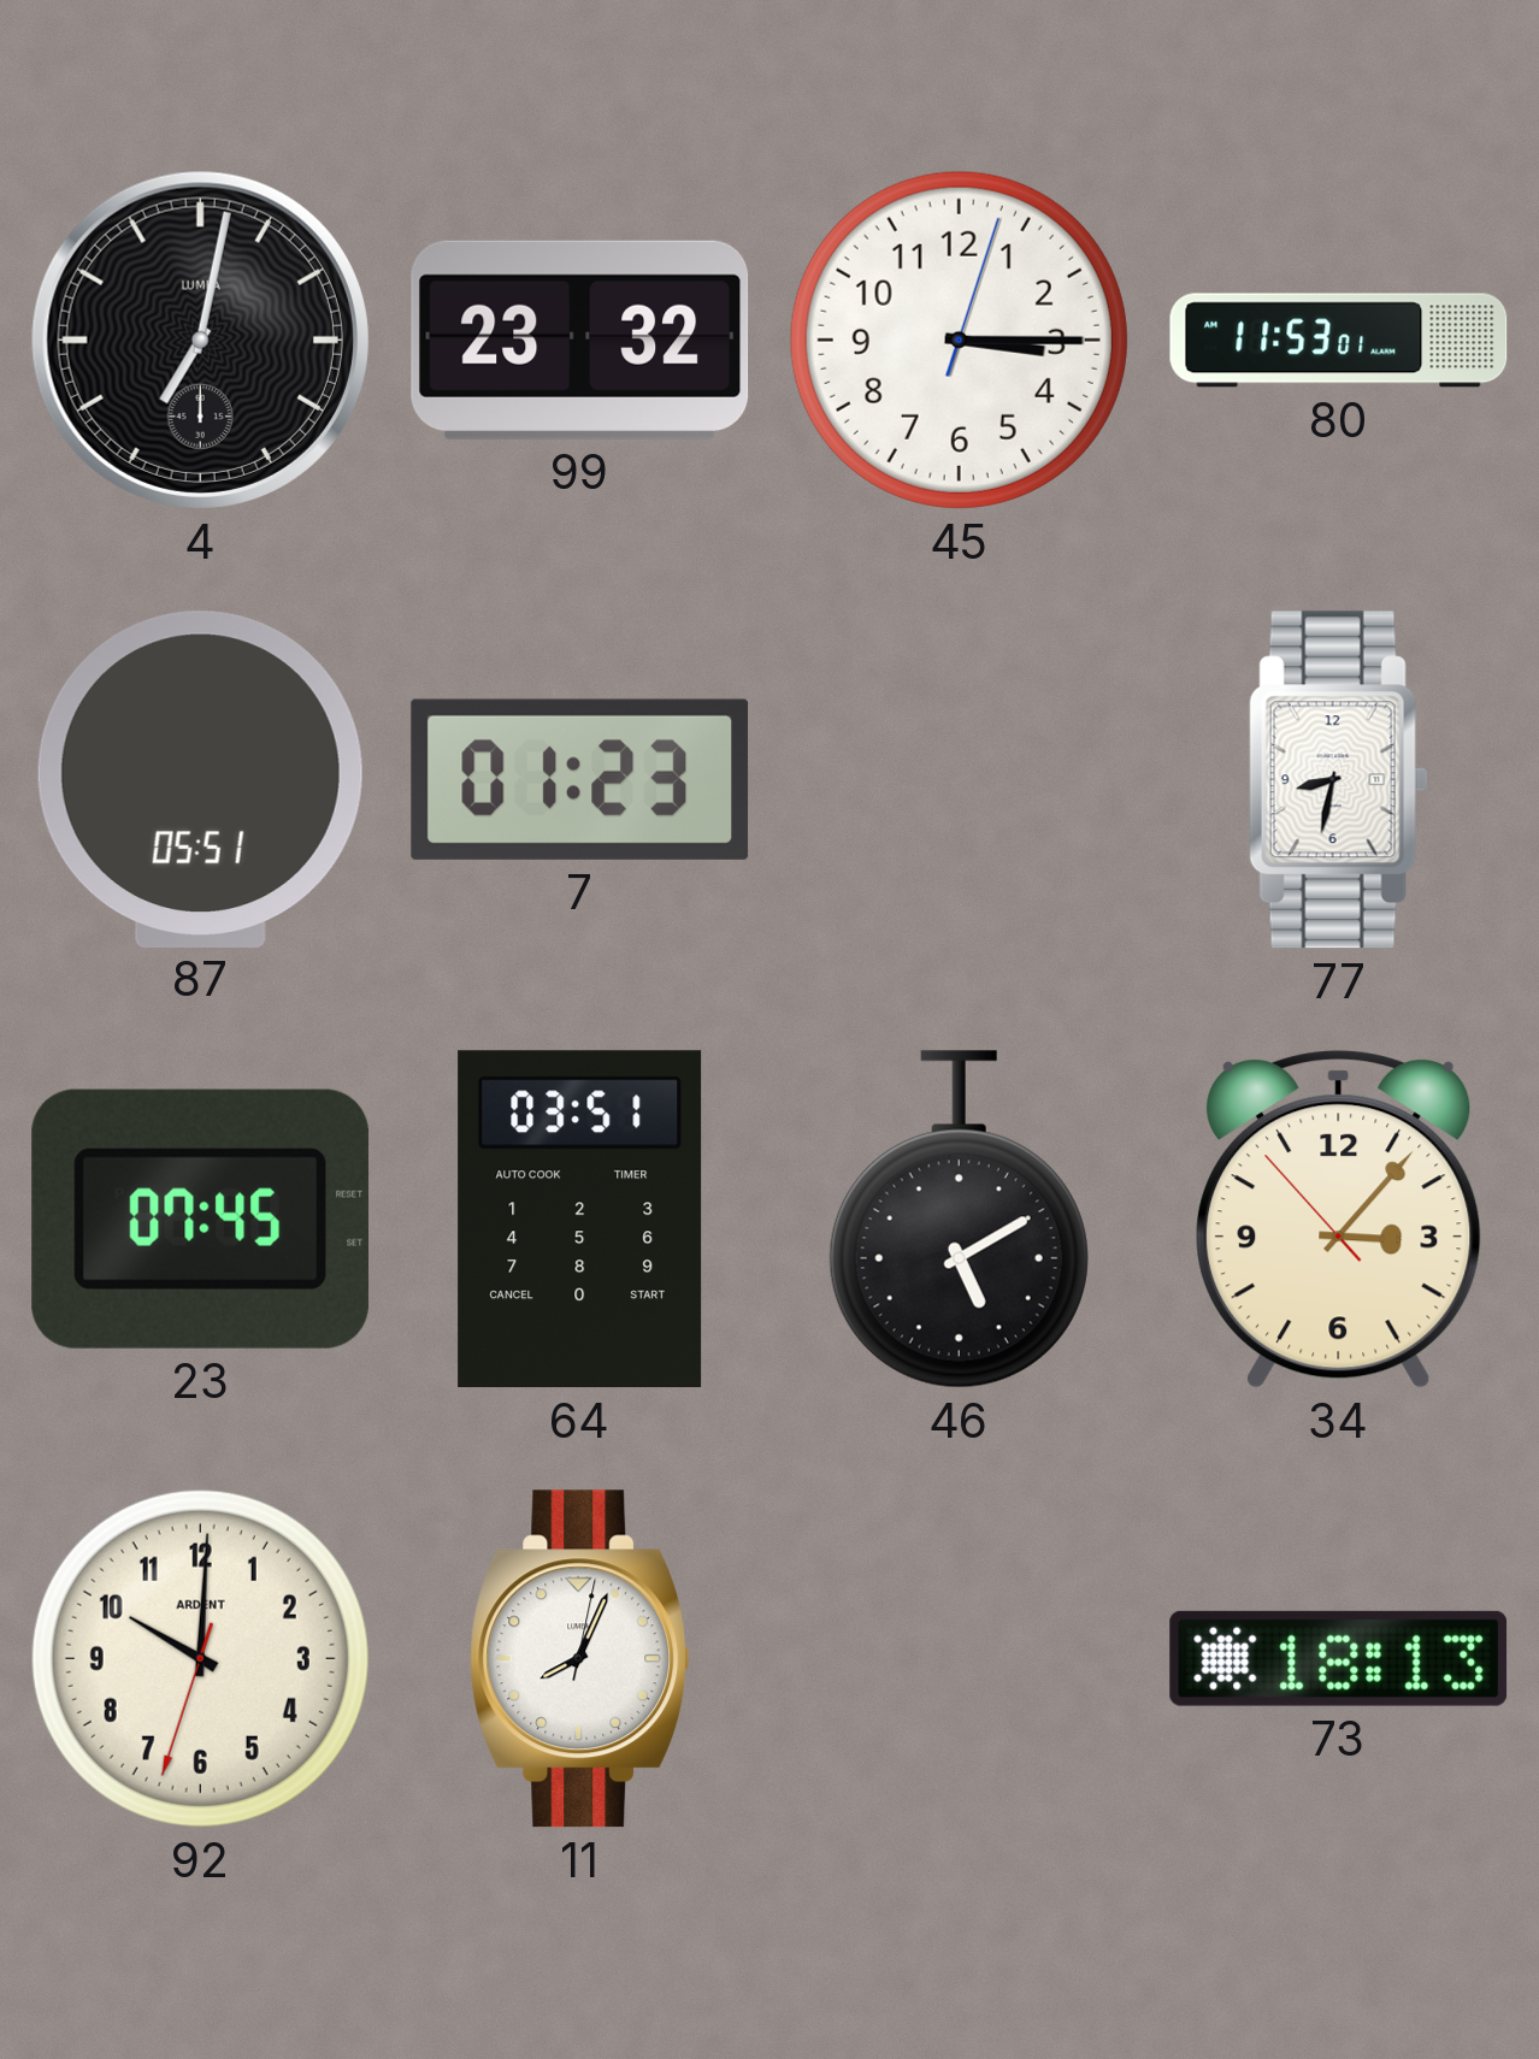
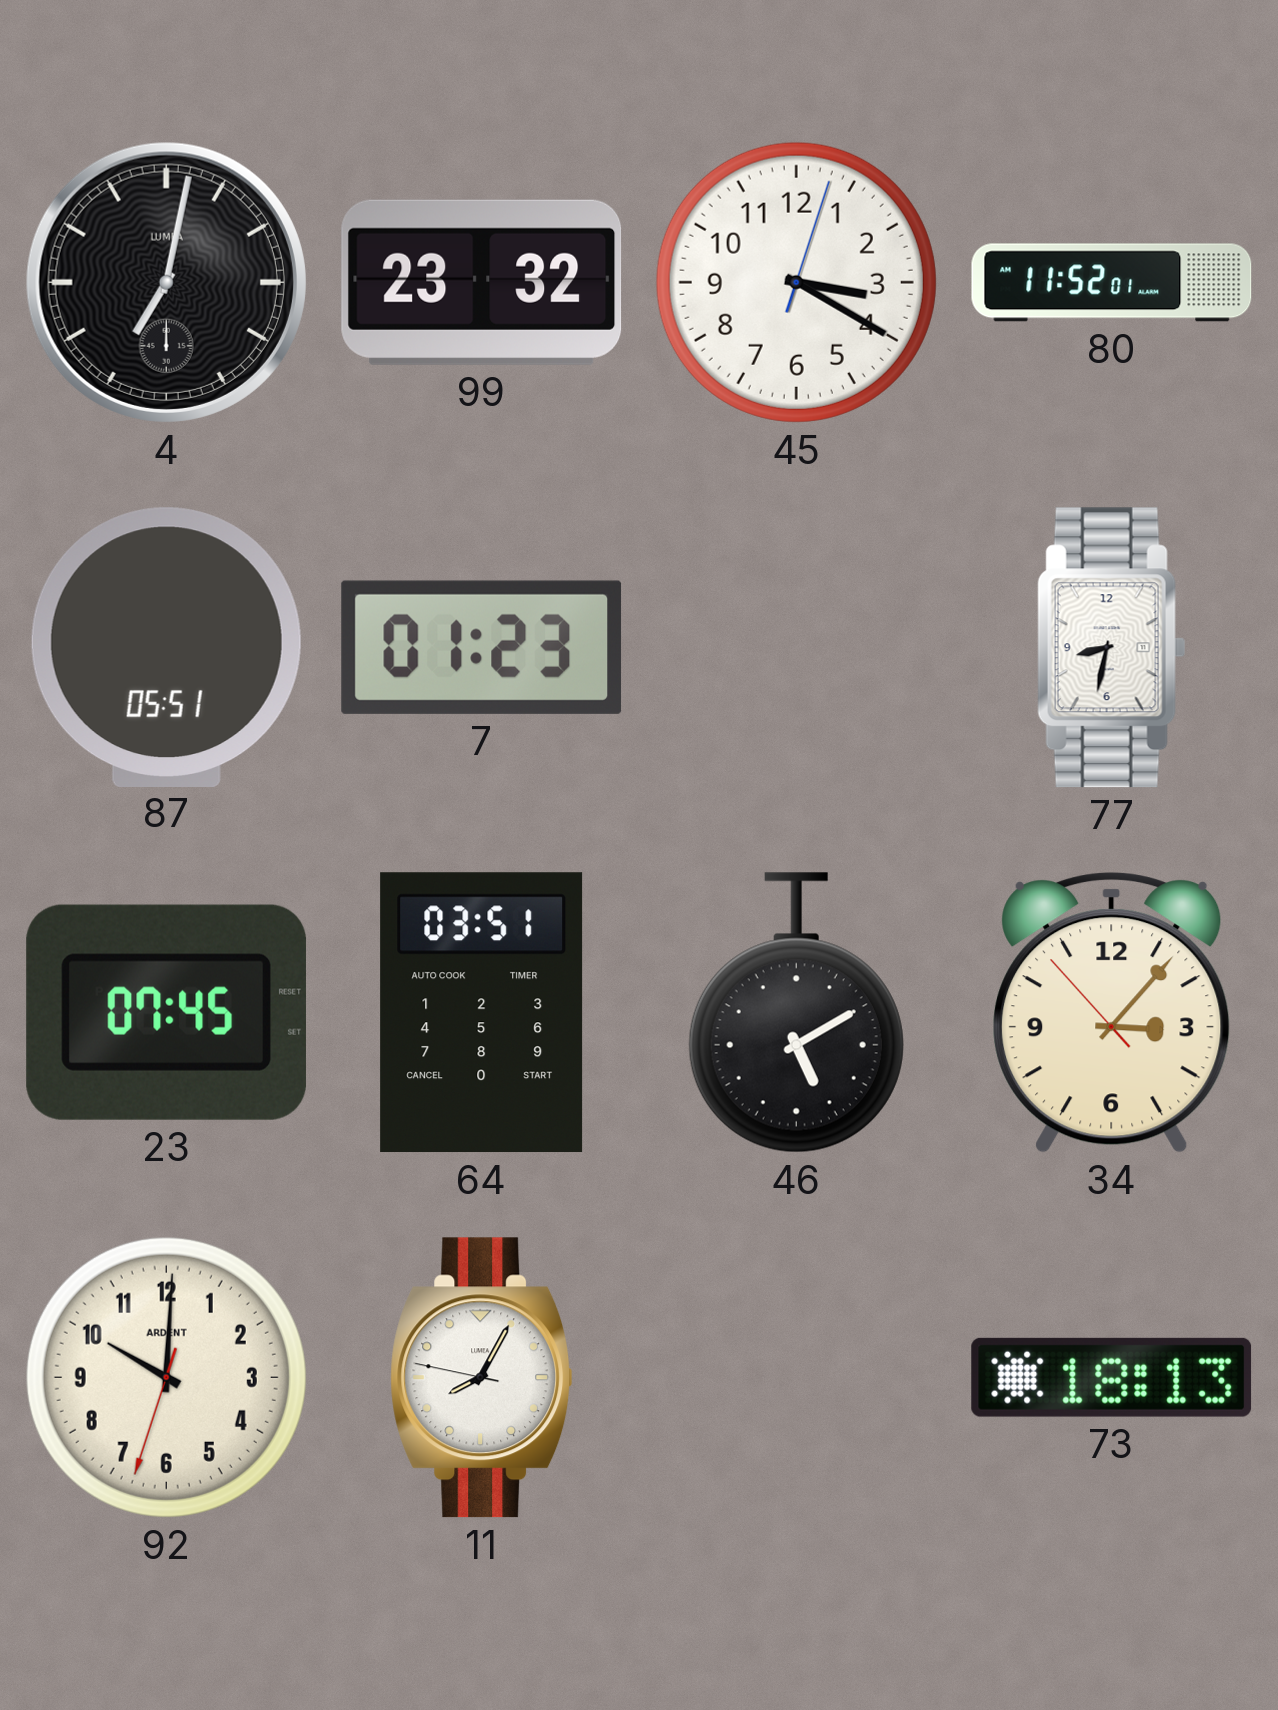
45: 3:15 -> 3:20
80: 11:53 -> 11:52
11: 8:04:02 -> 8:04:47
